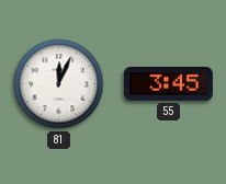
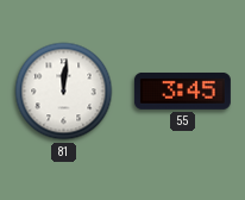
81: 12:04 -> 12:01
